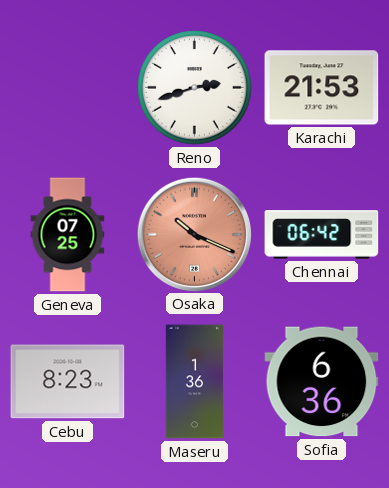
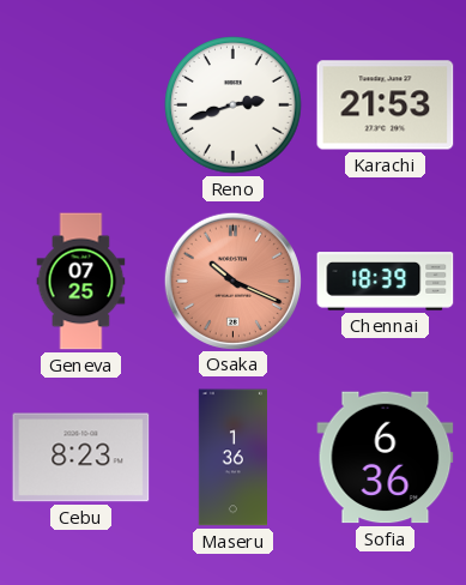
Chennai: 06:42 -> 18:39
